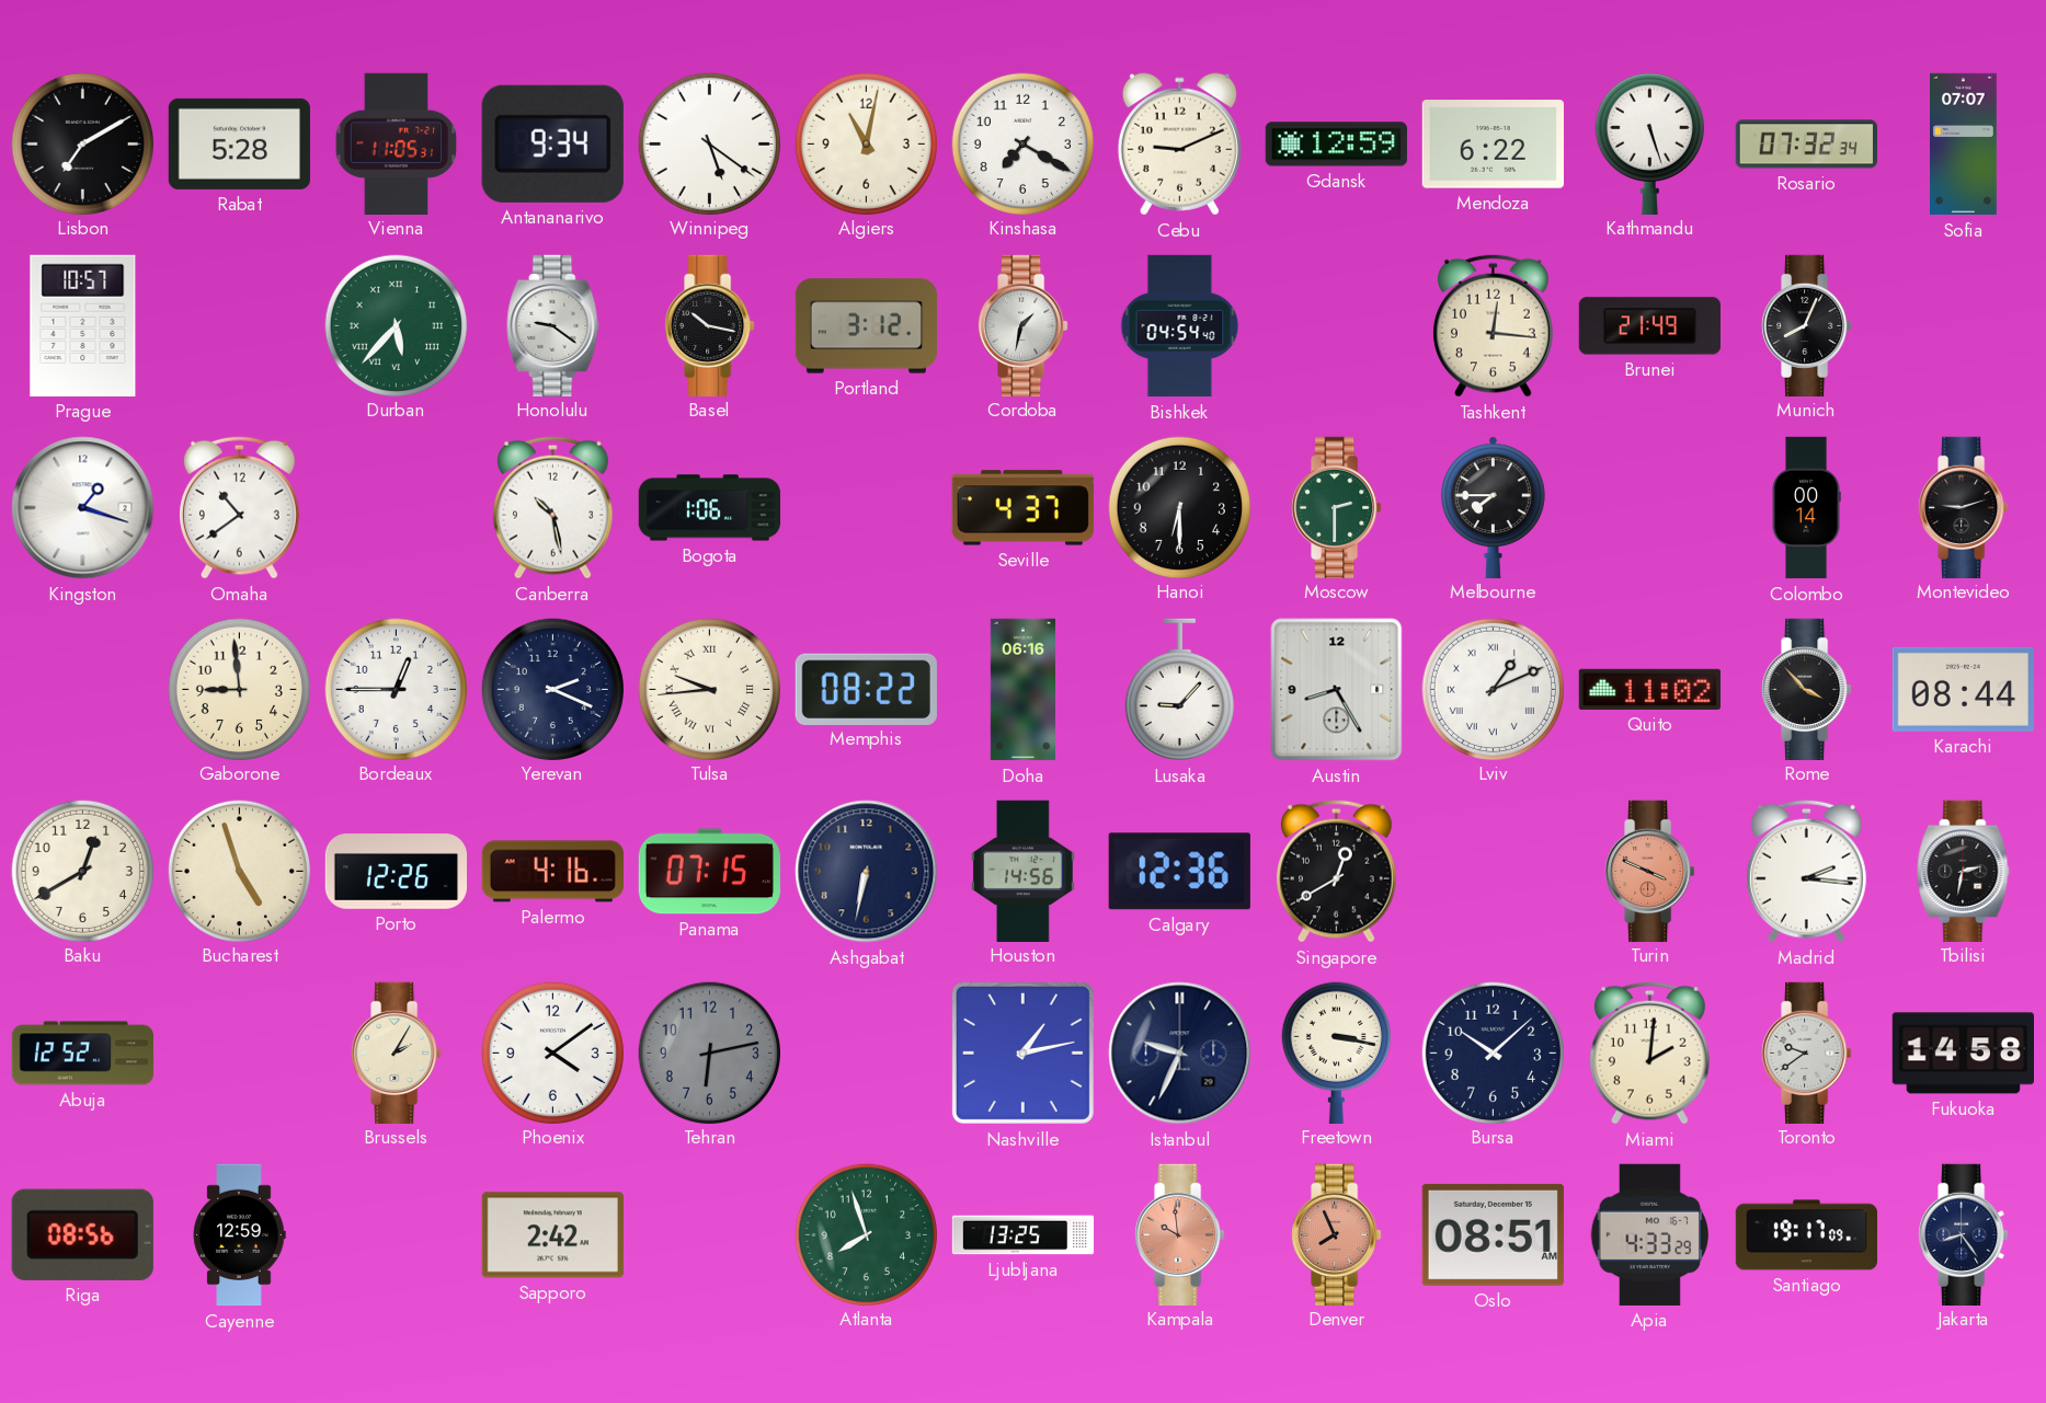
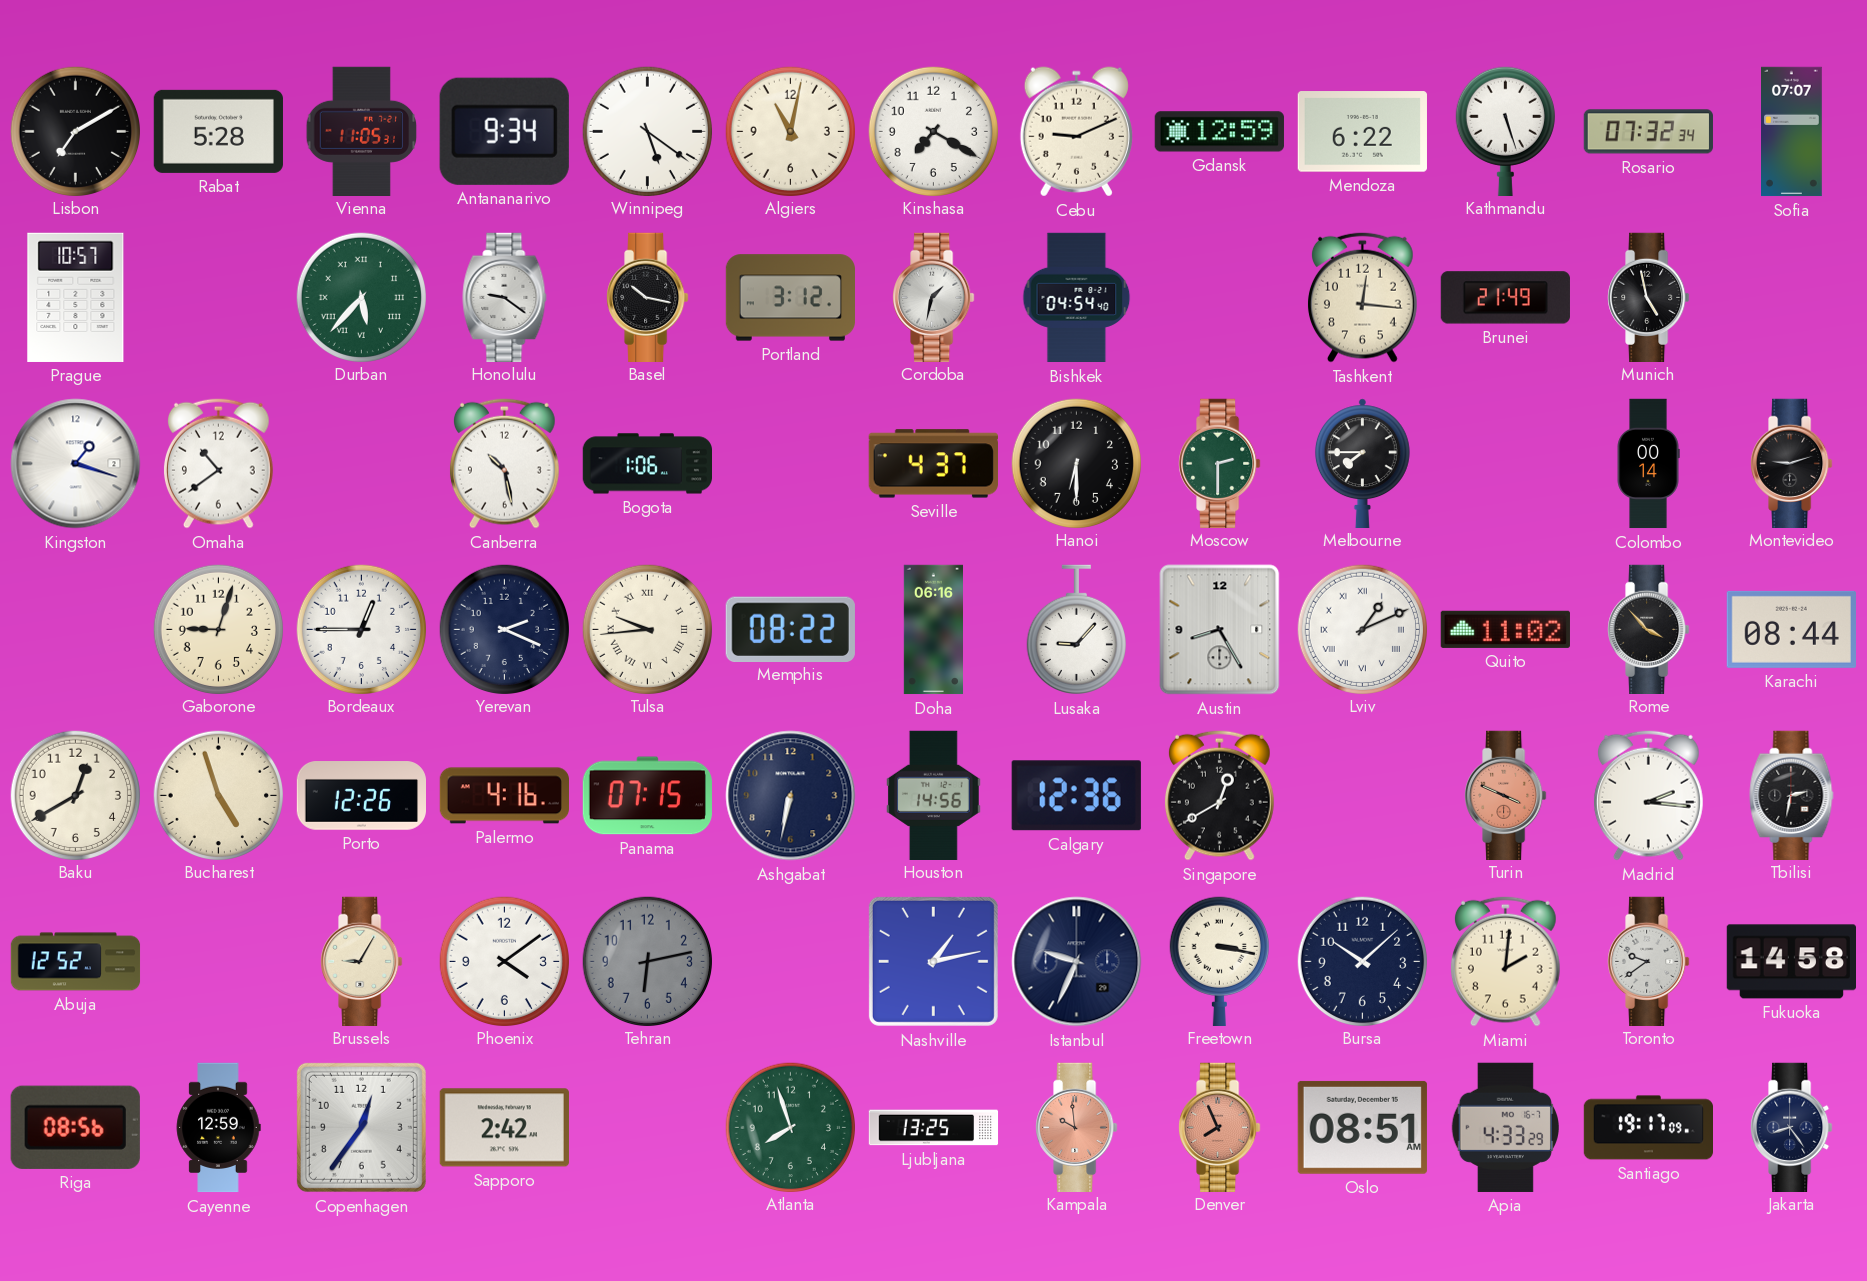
Munich: 8:04 -> 4:58
Gaborone: 8:59 -> 9:03
Brussels: 2:05 -> 9:05
Copenhagen: none -> 12:36
